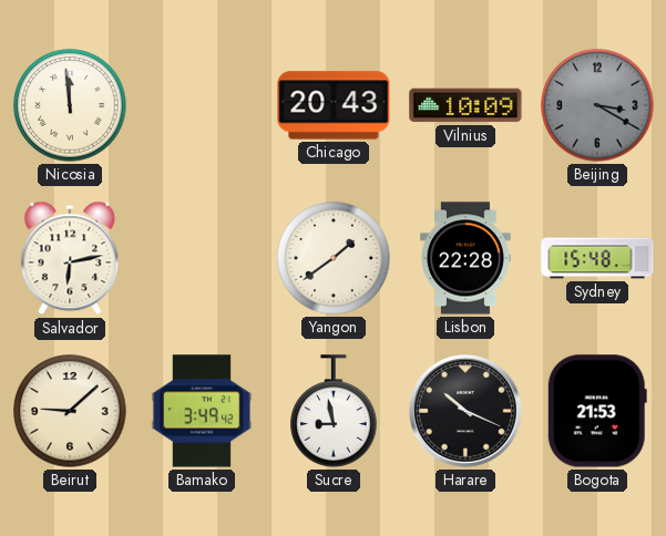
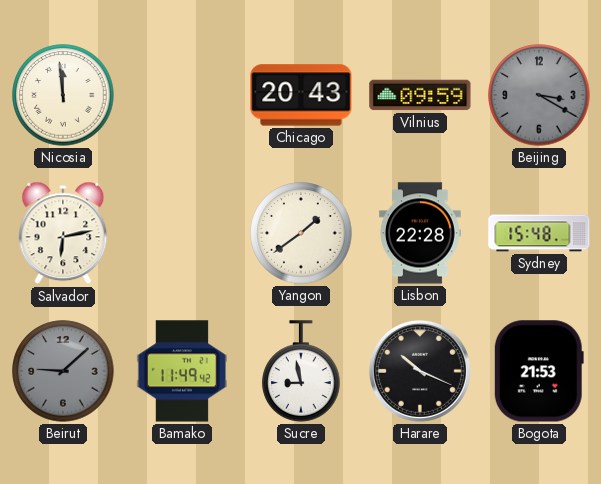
Vilnius: 10:09 -> 09:59
Beirut dial: cream -> grey
Bamako: 3:49 -> 11:49
